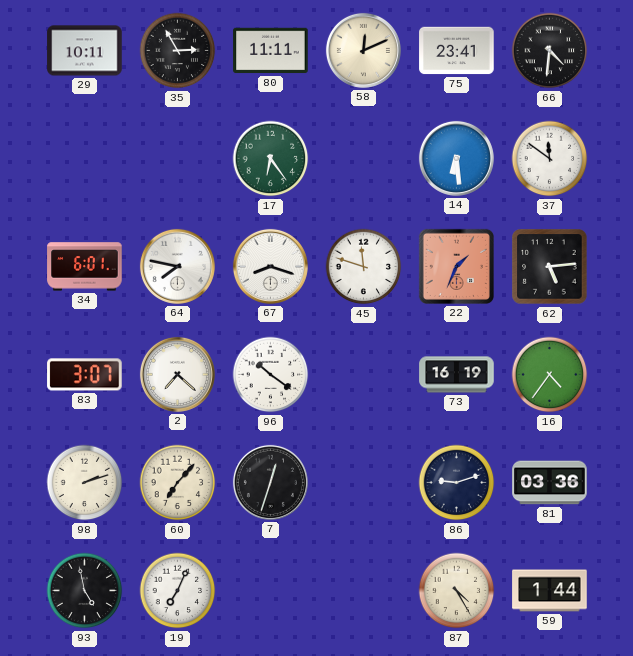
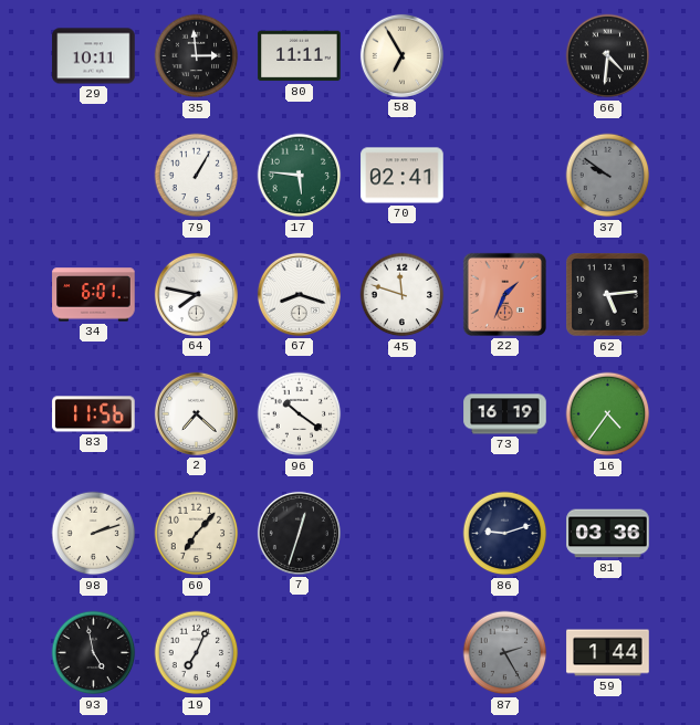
35: 2:55 -> 2:59
58: 12:11 -> 6:55
75: 23:41 -> none
79: none -> 1:05
17: 6:24 -> 5:46
70: none -> 02:41
14: 6:29 -> none
37: 11:51 -> 9:51
37 dial: white -> grey
83: 3:07 -> 11:56
87: 4:25 -> 2:25
87 dial: cream -> grey
